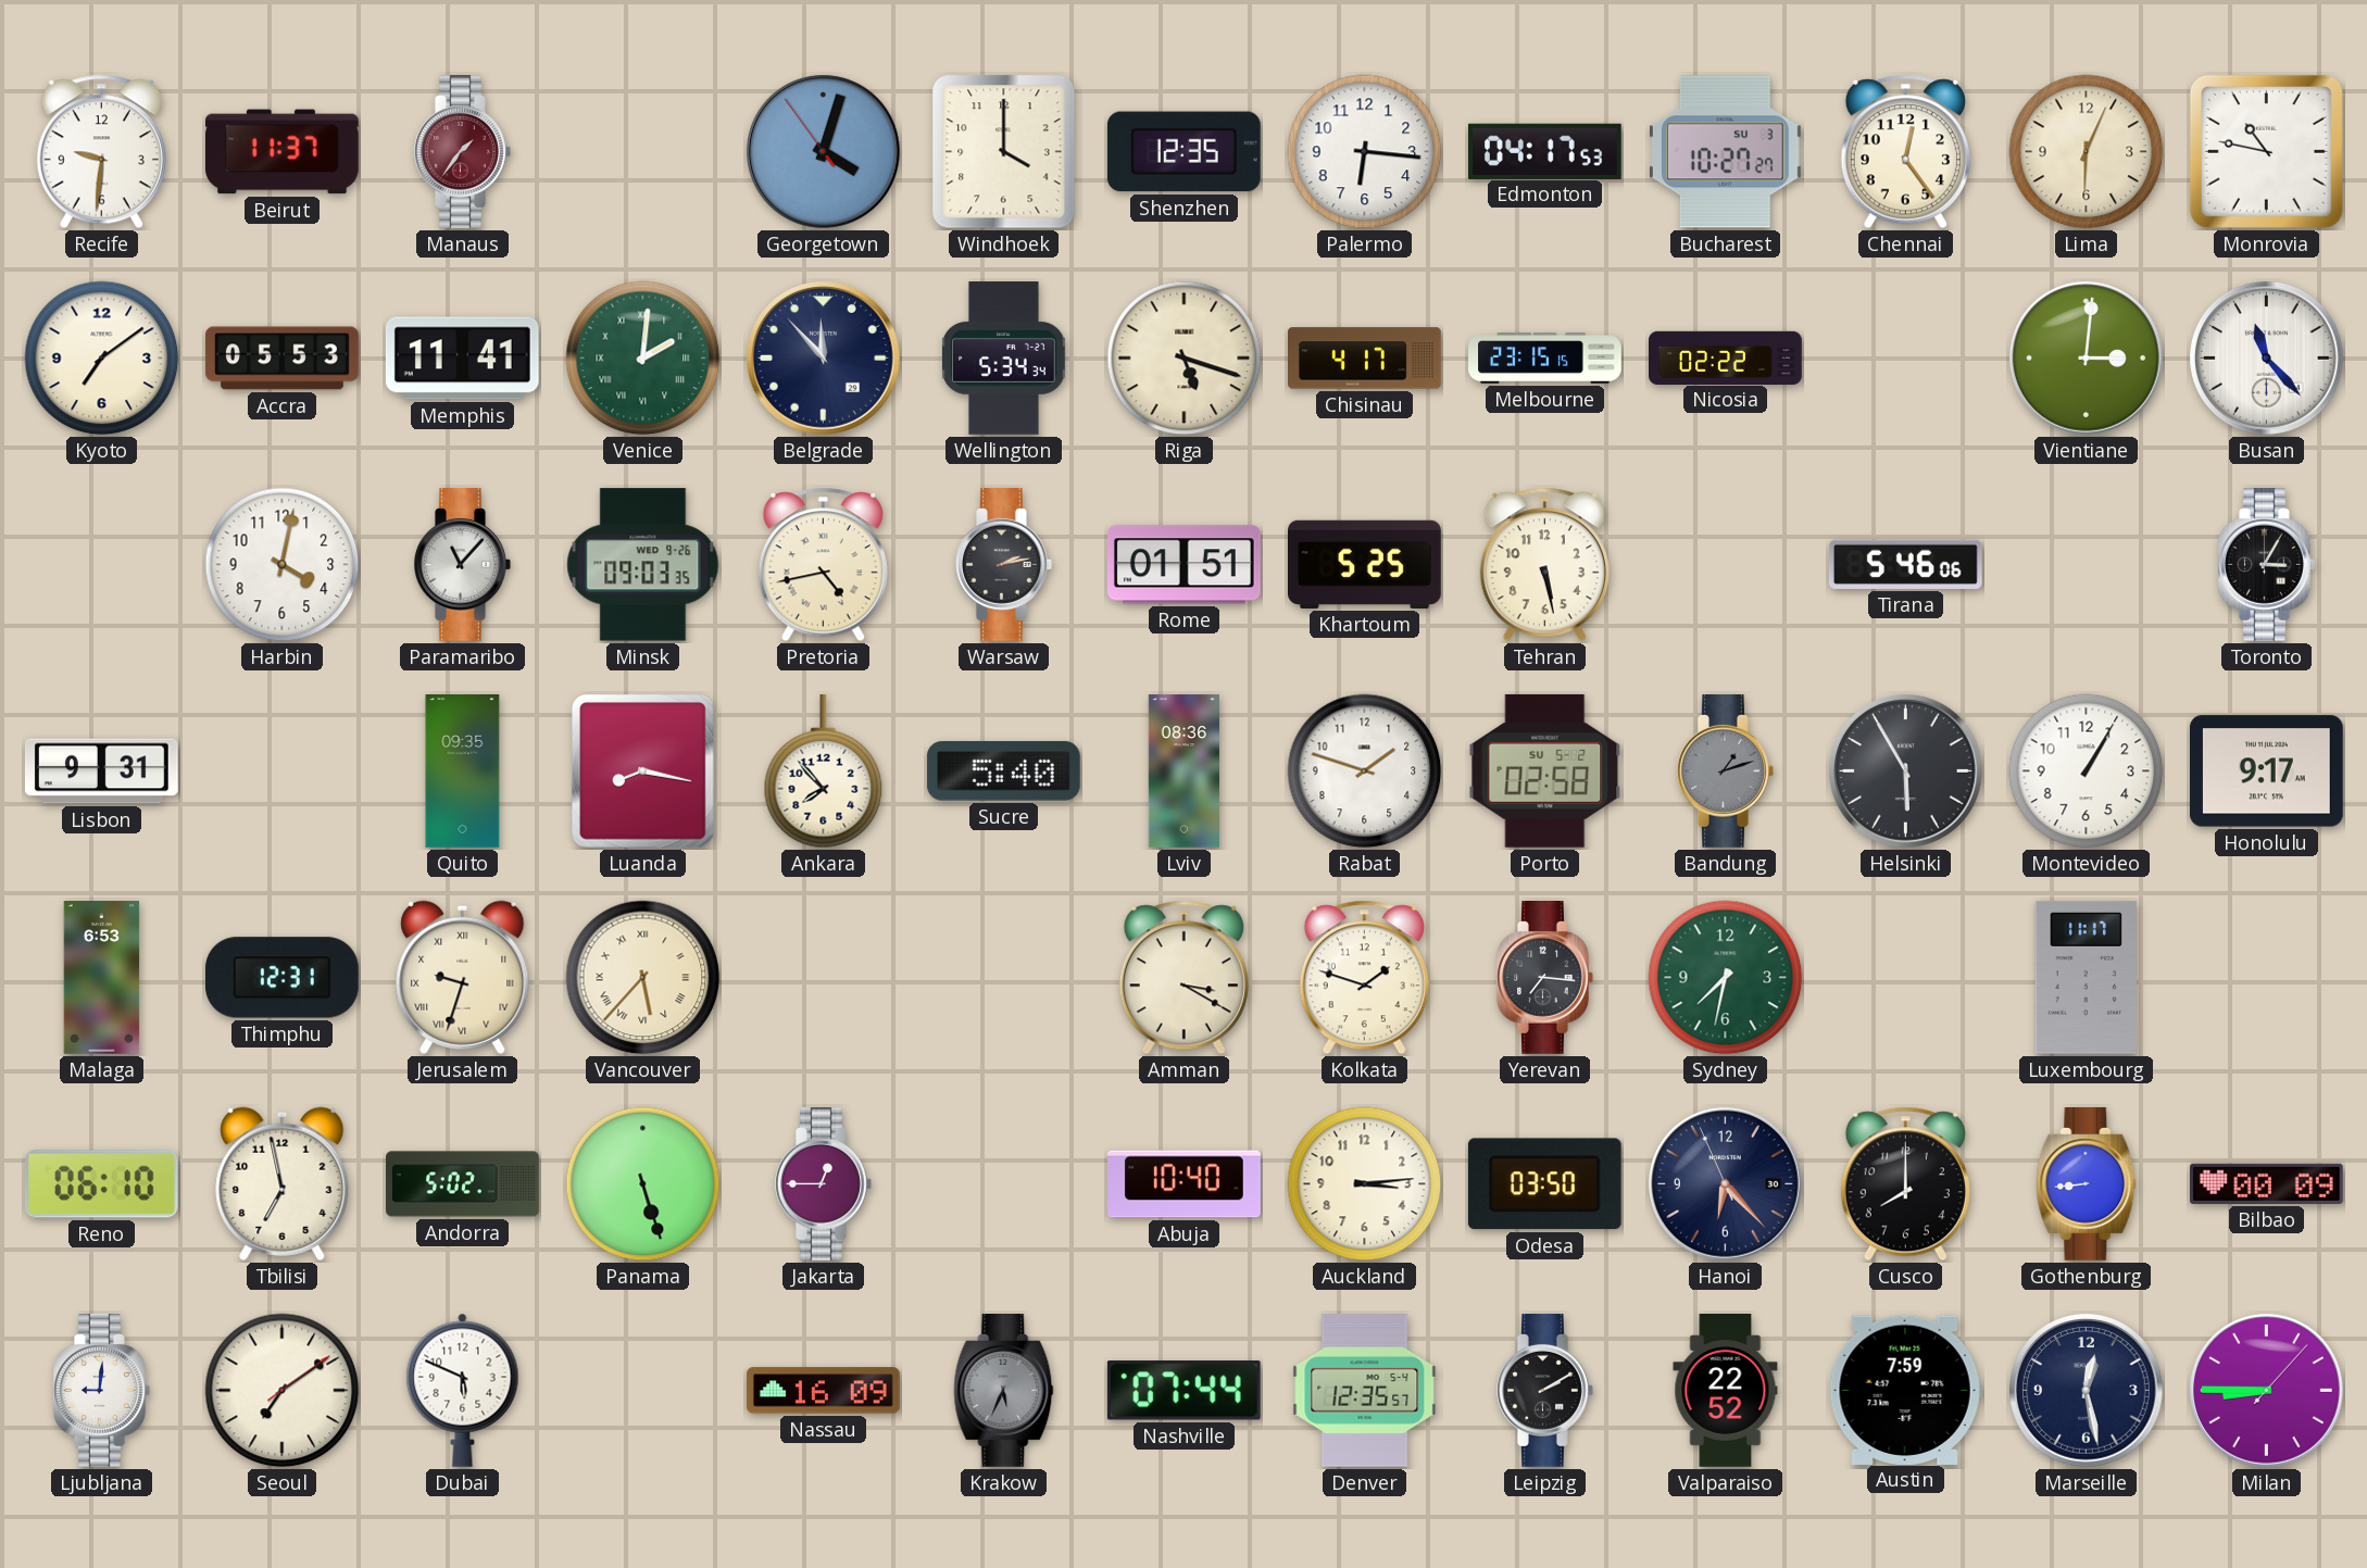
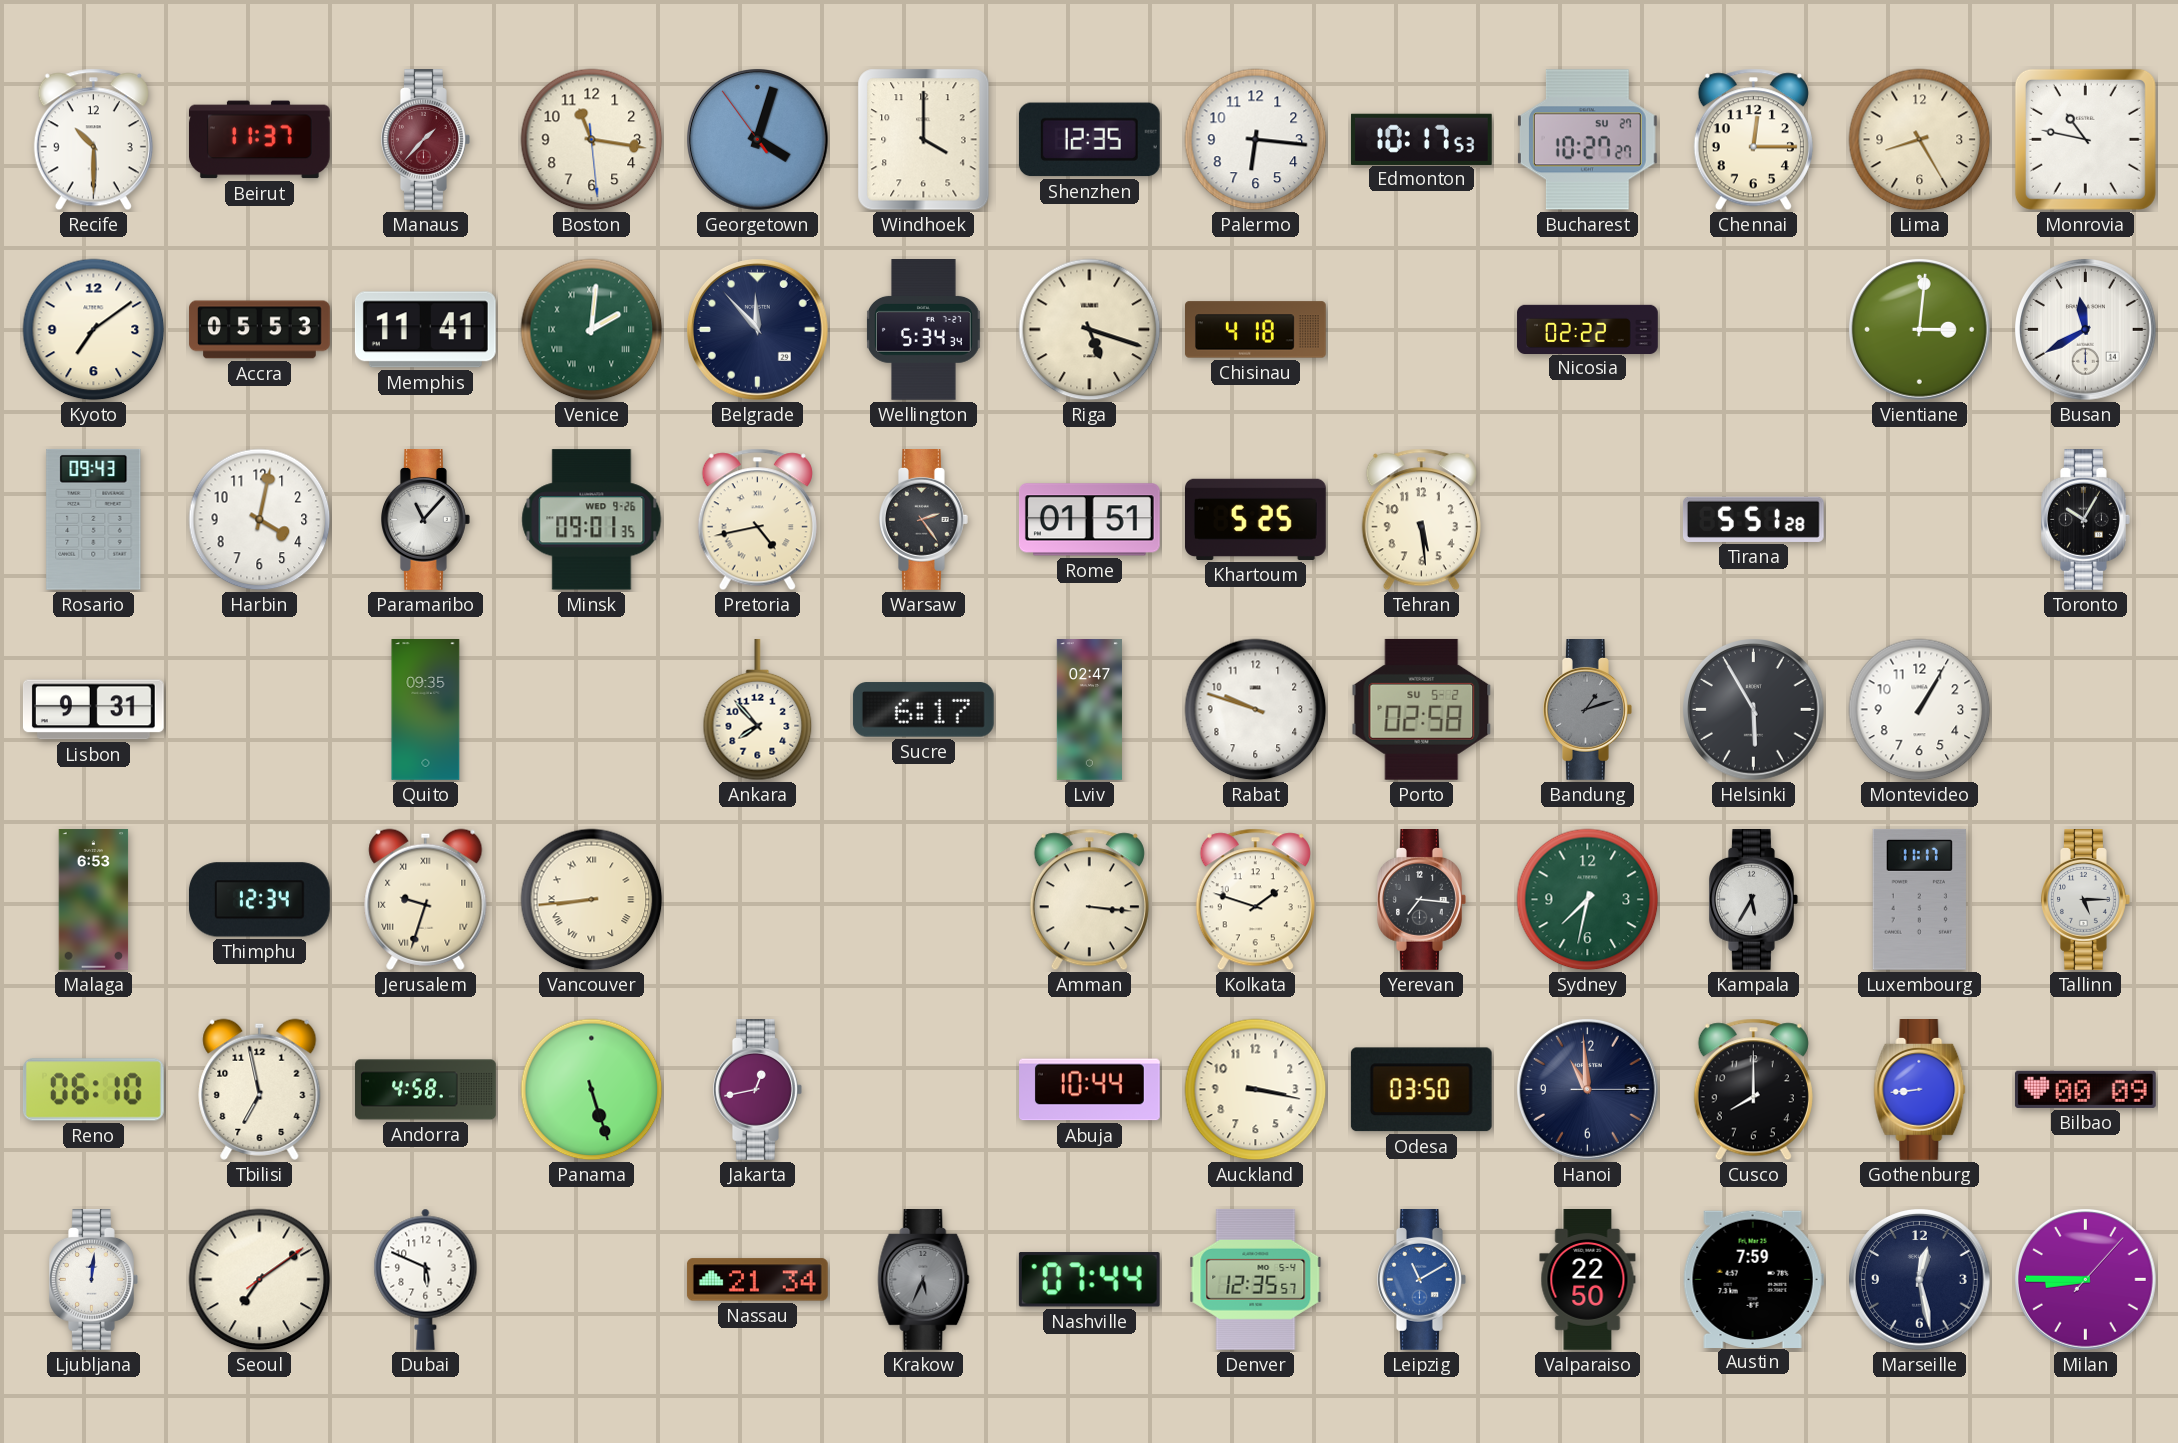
Recife: 9:31 -> 10:30
Manaus: 1:36 -> 1:37
Boston: none -> 11:16
Edmonton: 04:17 -> 10:17
Bucharest date: SU 3 -> SU 27
Chennai: 12:24 -> 12:15
Lima: 6:04 -> 8:25
Chisinau: 4:17 -> 4:18
Melbourne: 23:15 -> none
Busan: 11:23 -> 11:40
Rosario: none -> 09:43
Minsk: 09:03 -> 09:01
Warsaw: 2:13 -> 2:24
Tehran: 5:28 -> 5:29
Tirana: 5:46 -> 5:51
Toronto: 3:05 -> 10:05
Luanda: 8:17 -> none
Sucre: 5:40 -> 6:17
Lviv: 08:36 -> 02:47
Rabat: 1:48 -> 9:48
Honolulu: 9:17 -> none
Thimphu: 12:31 -> 12:34
Vancouver: 5:37 -> 8:44
Amman: 3:20 -> 3:16
Kampala: none -> 5:35
Tallinn: none -> 5:15
Andorra: 5:02 -> 4:58
Jakarta: 12:45 -> 12:43
Abuja: 10:40 -> 10:44
Auckland: 3:14 -> 3:17
Hanoi: 6:22 -> 10:59
Ljubljana: 9:01 -> 12:01
Nassau: 16:09 -> 21:34
Leipzig: 2:10 -> 11:10
Leipzig dial: black -> blue
Valparaiso: 22:52 -> 22:50
